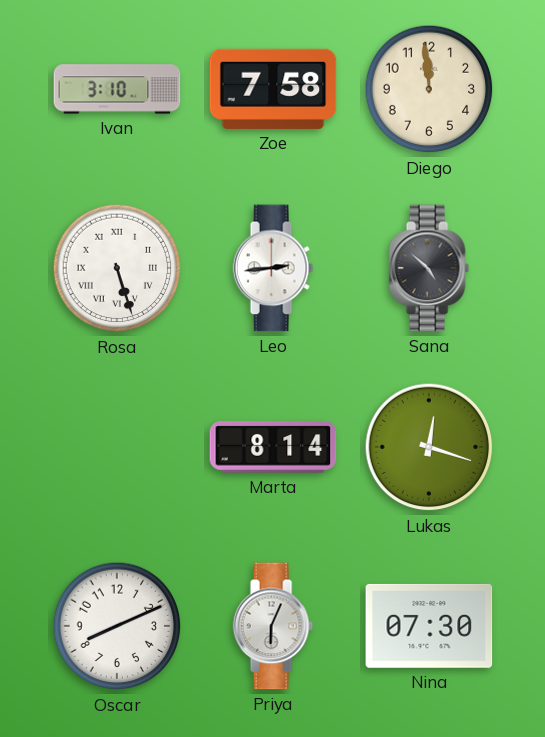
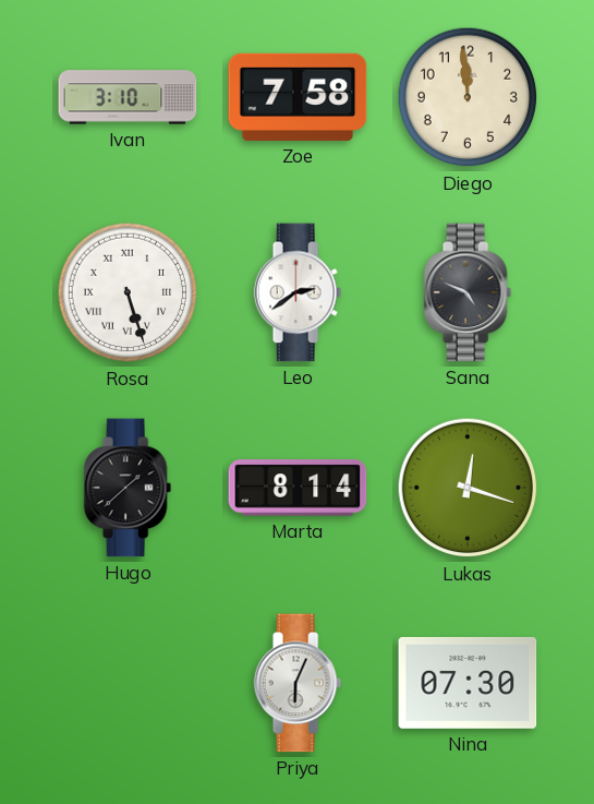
Leo: 2:44 -> 2:39
Sana: 4:52 -> 4:49
Hugo: none -> 1:38
Oscar: 8:11 -> none
